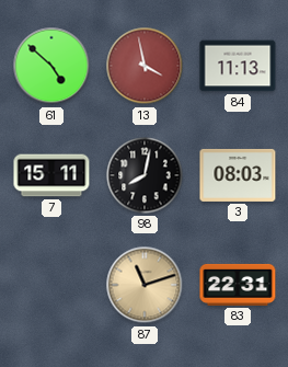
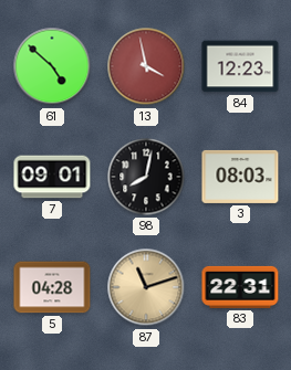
84: 11:13 -> 12:23
7: 15:11 -> 09:01
5: none -> 04:28
